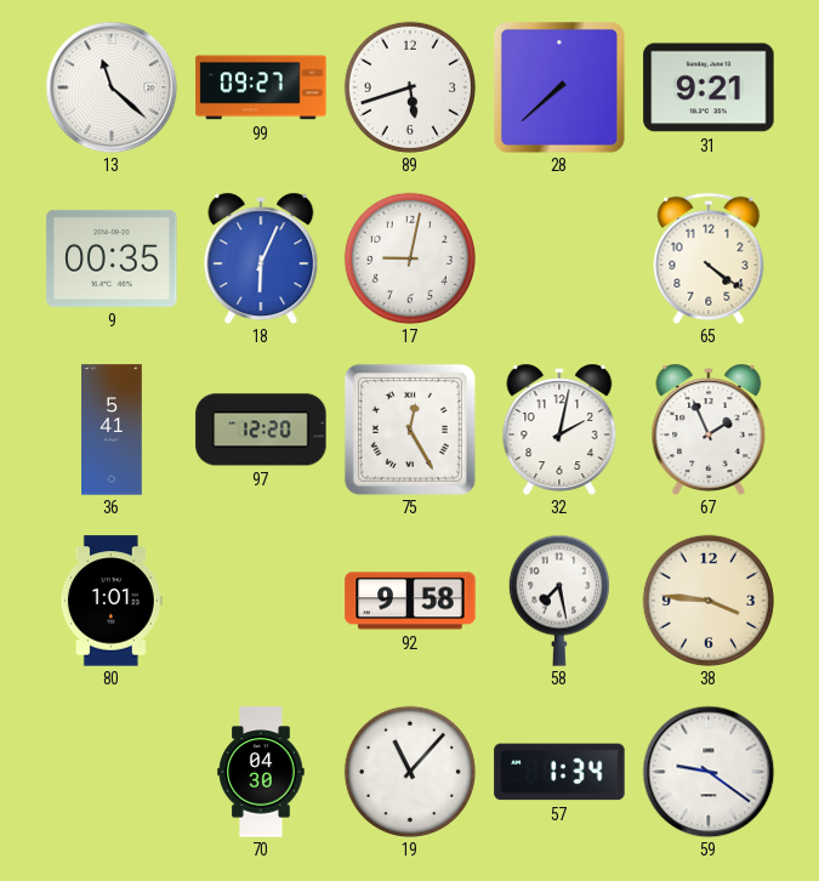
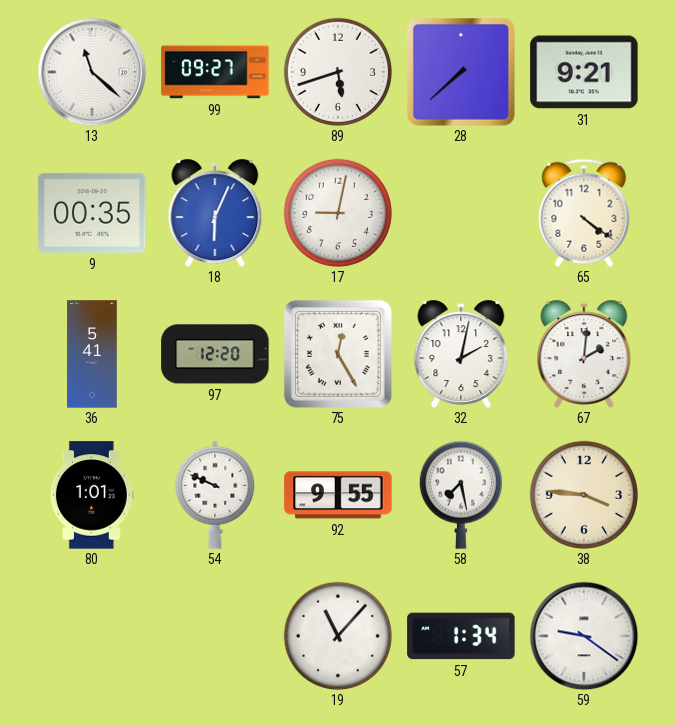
67: 1:56 -> 2:01
54: none -> 9:49
92: 9:58 -> 9:55
70: 04:30 -> none
